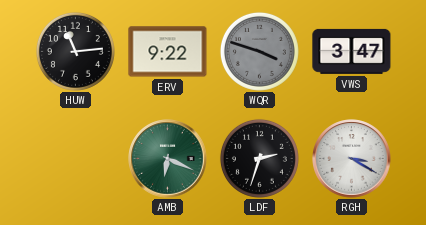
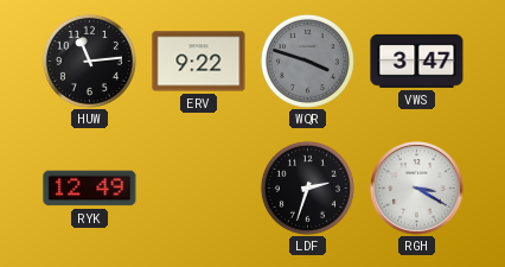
RYK: none -> 12:49
AMB: 6:19 -> none
